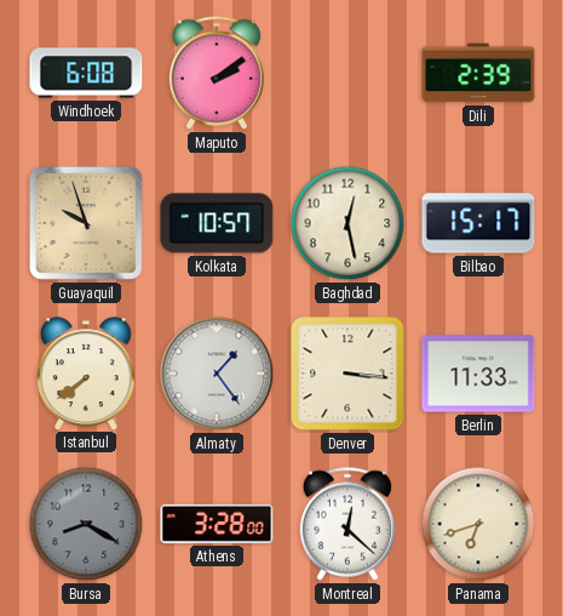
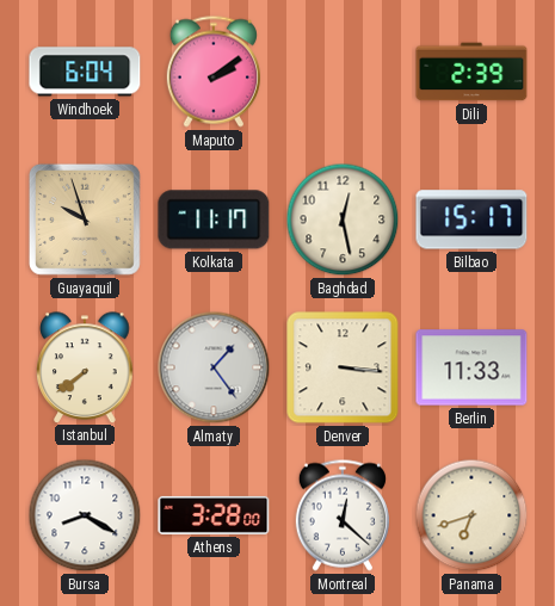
Windhoek: 6:08 -> 6:04
Kolkata: 10:57 -> 11:17
Bursa dial: grey -> white
